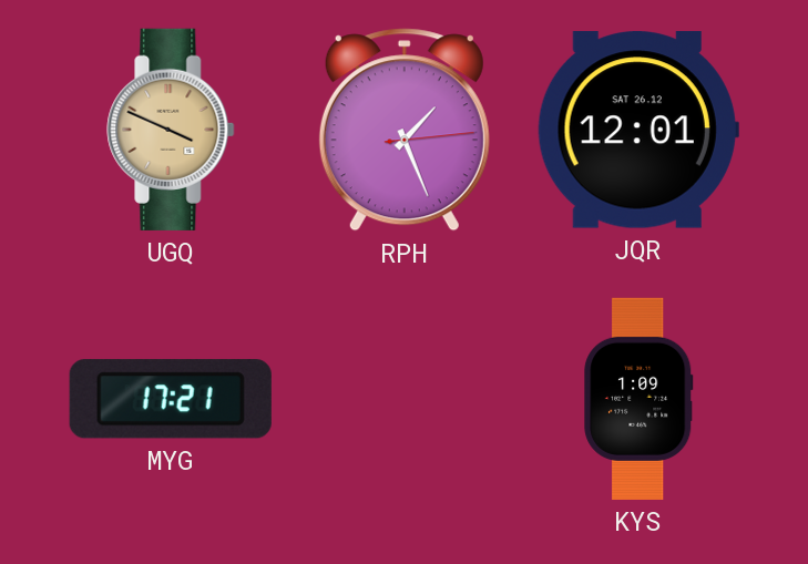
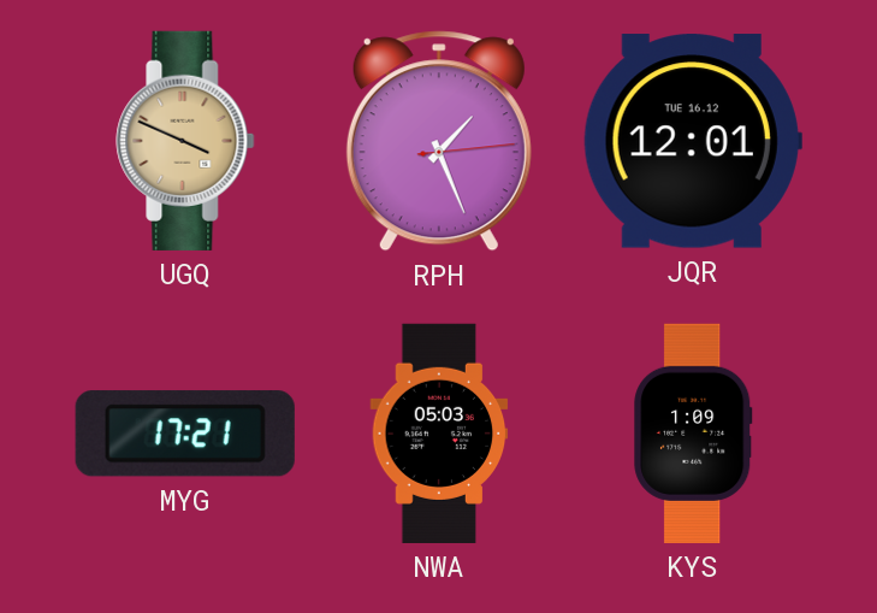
JQR date: SAT 26.12 -> TUE 16.12
NWA: none -> 05:03
